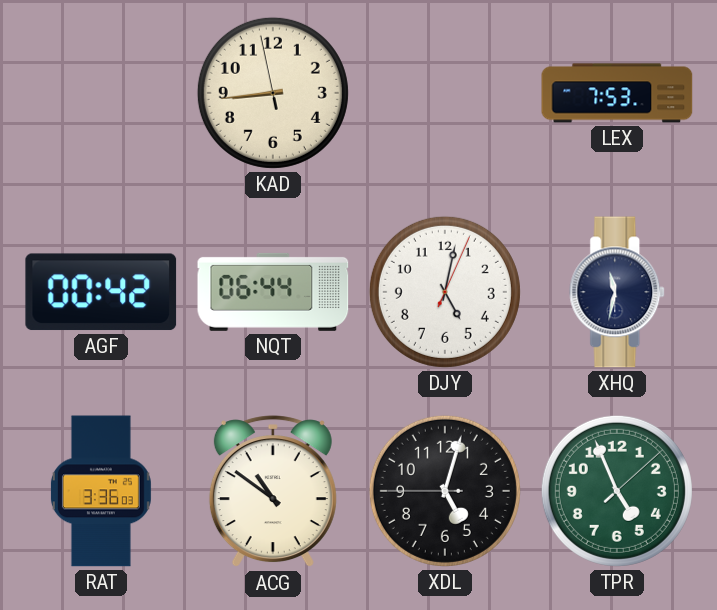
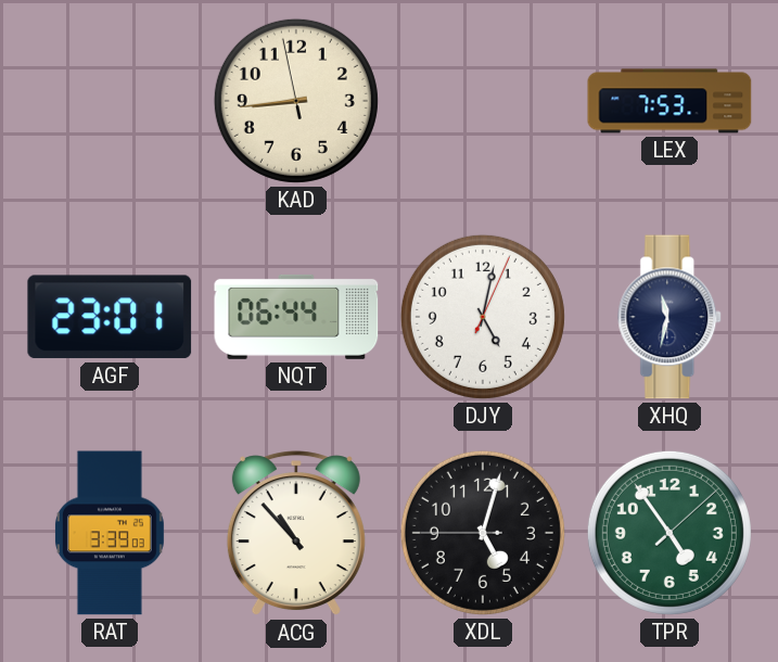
AGF: 00:42 -> 23:01
RAT: 3:36 -> 3:39
ACG: 10:51 -> 10:53
TPR: 4:56 -> 4:54
